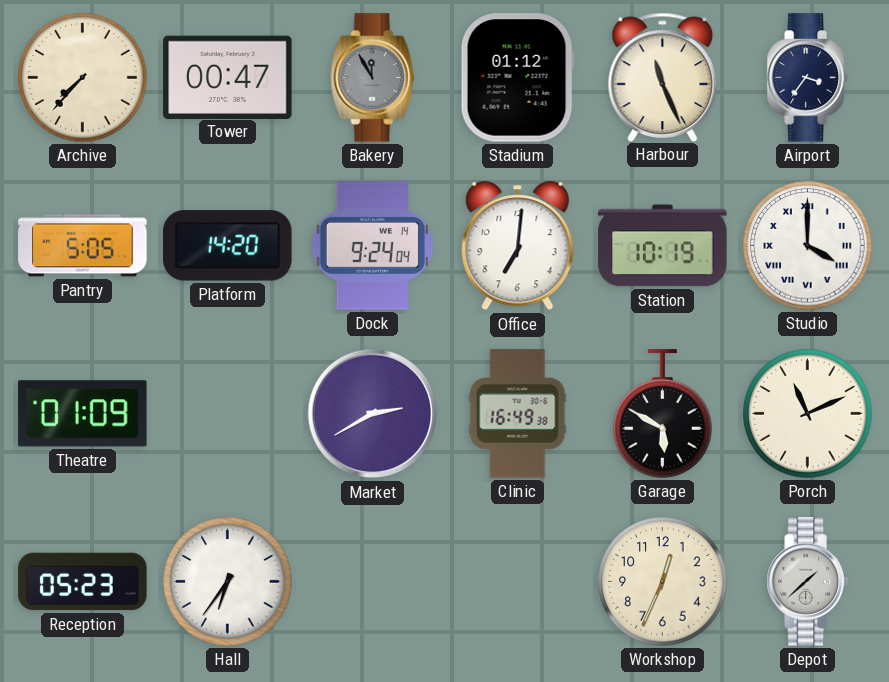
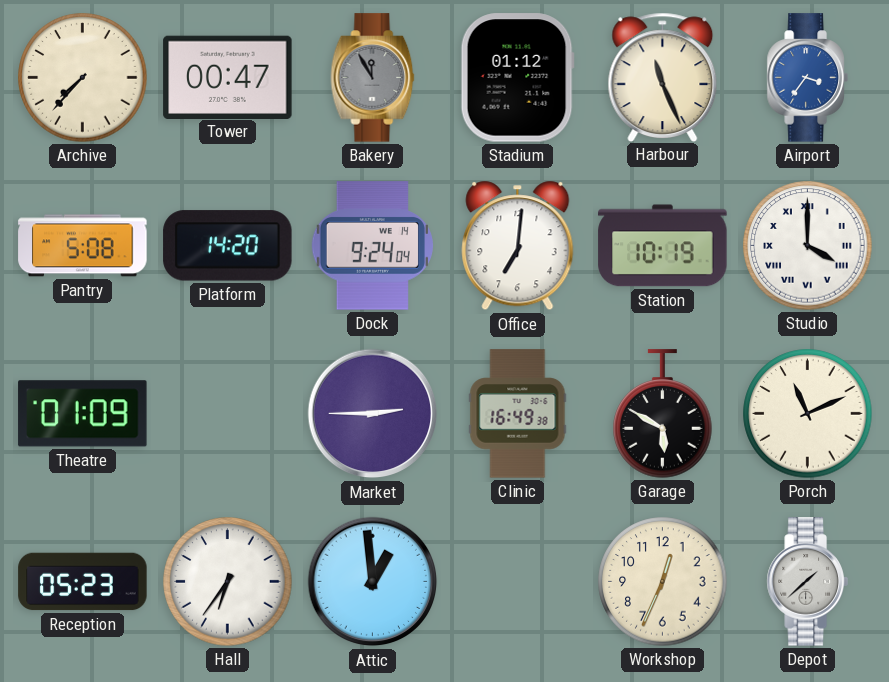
Airport dial: navy -> blue
Pantry: 5:05 -> 5:08
Market: 2:40 -> 2:45
Attic: none -> 12:59
